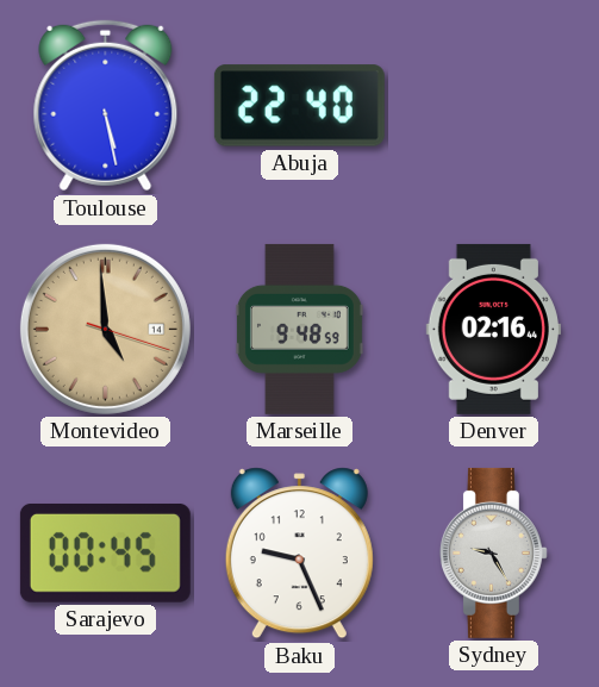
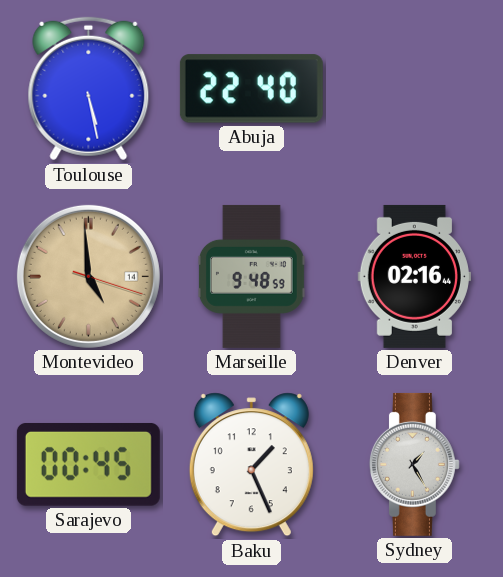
Baku: 9:26 -> 1:26
Sydney: 9:25 -> 1:25
